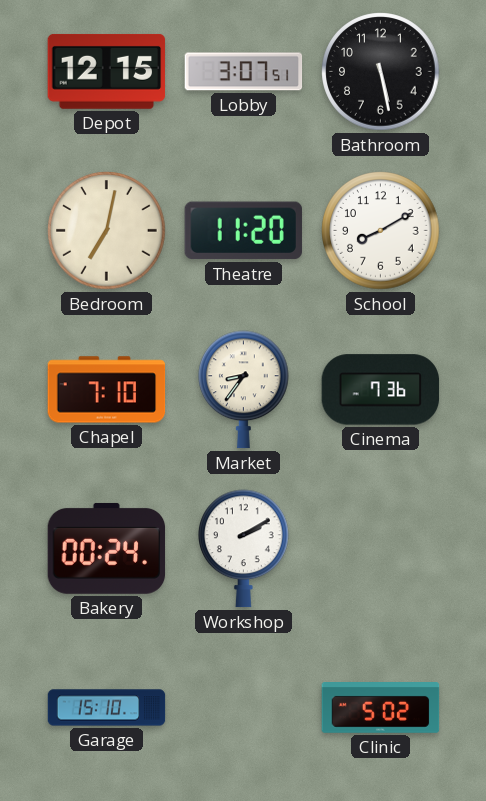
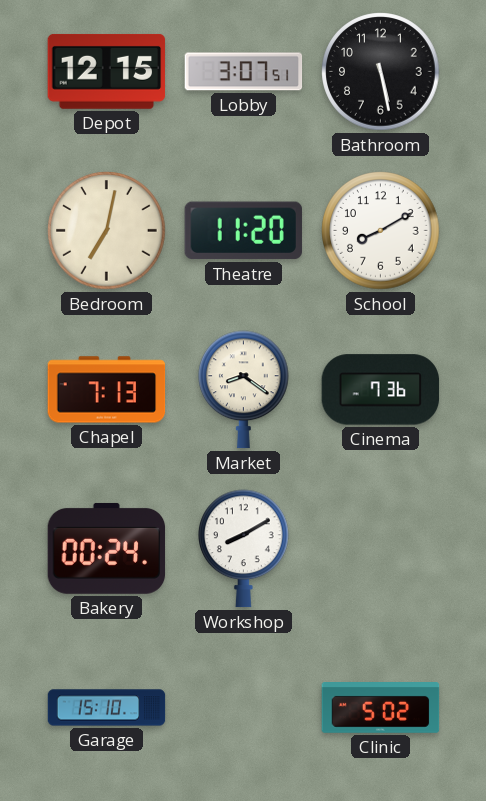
Chapel: 7:10 -> 7:13
Market: 8:36 -> 8:21
Workshop: 2:10 -> 8:10
